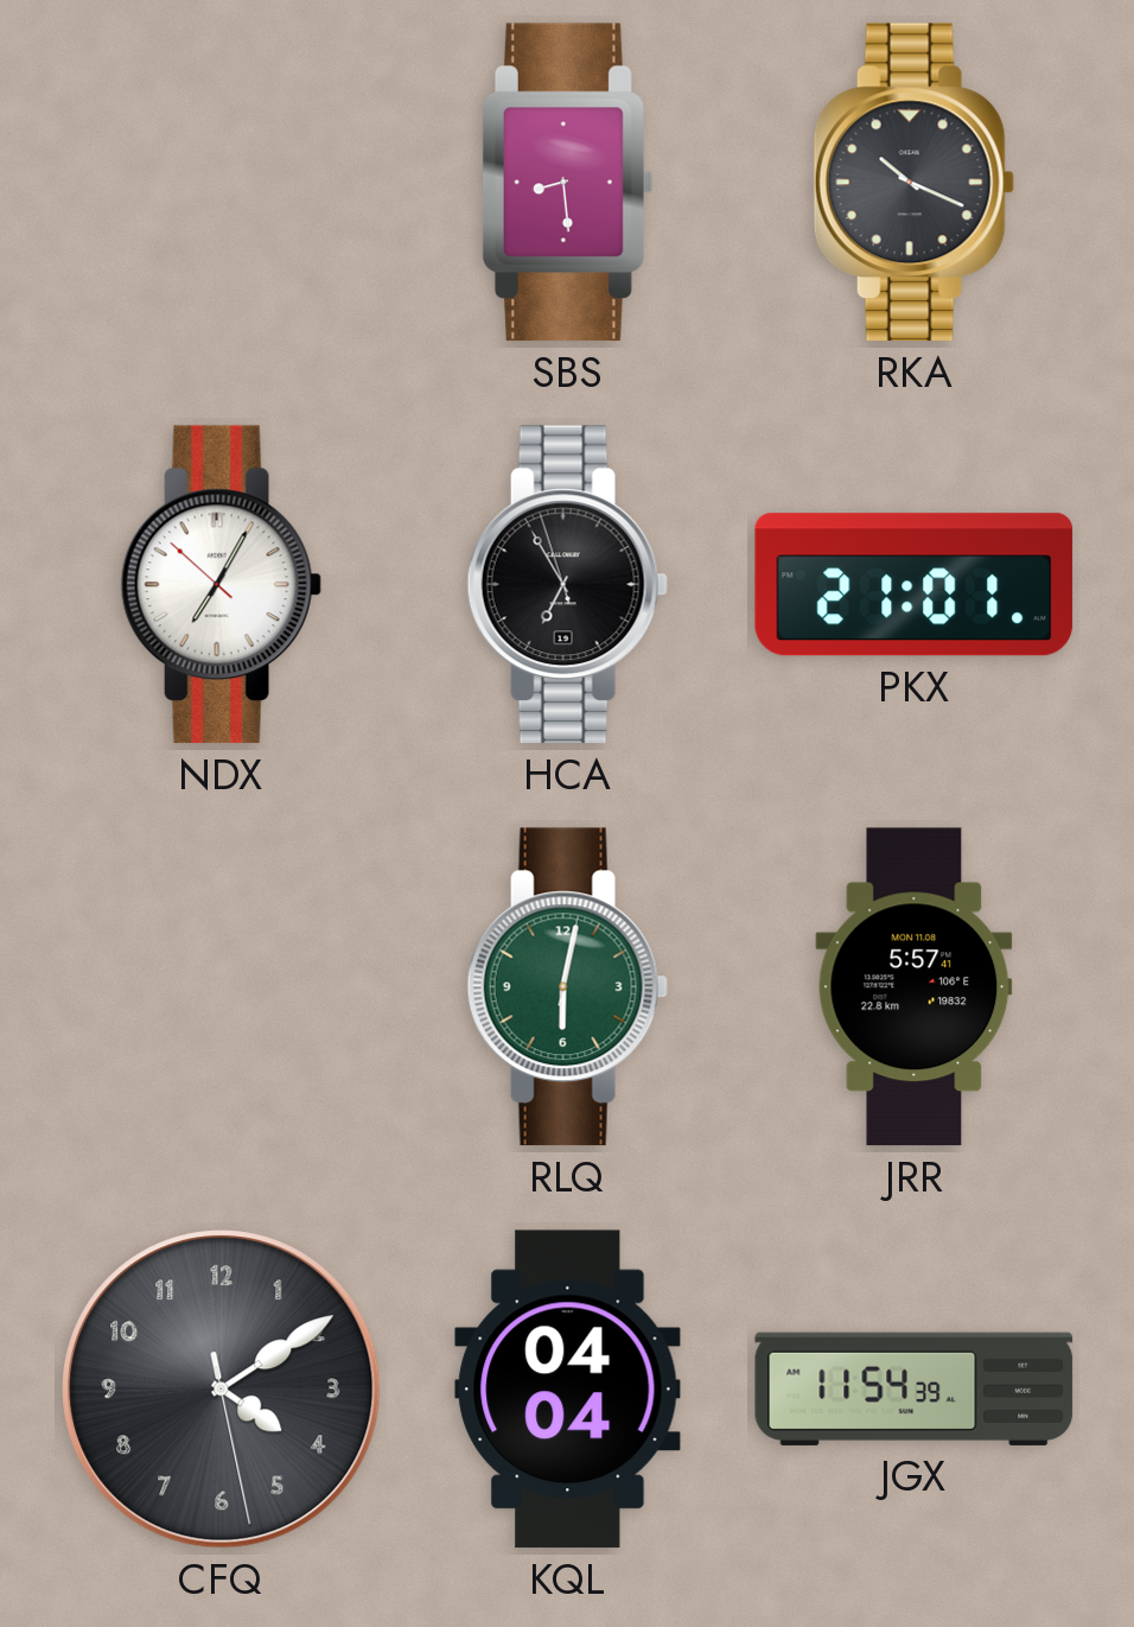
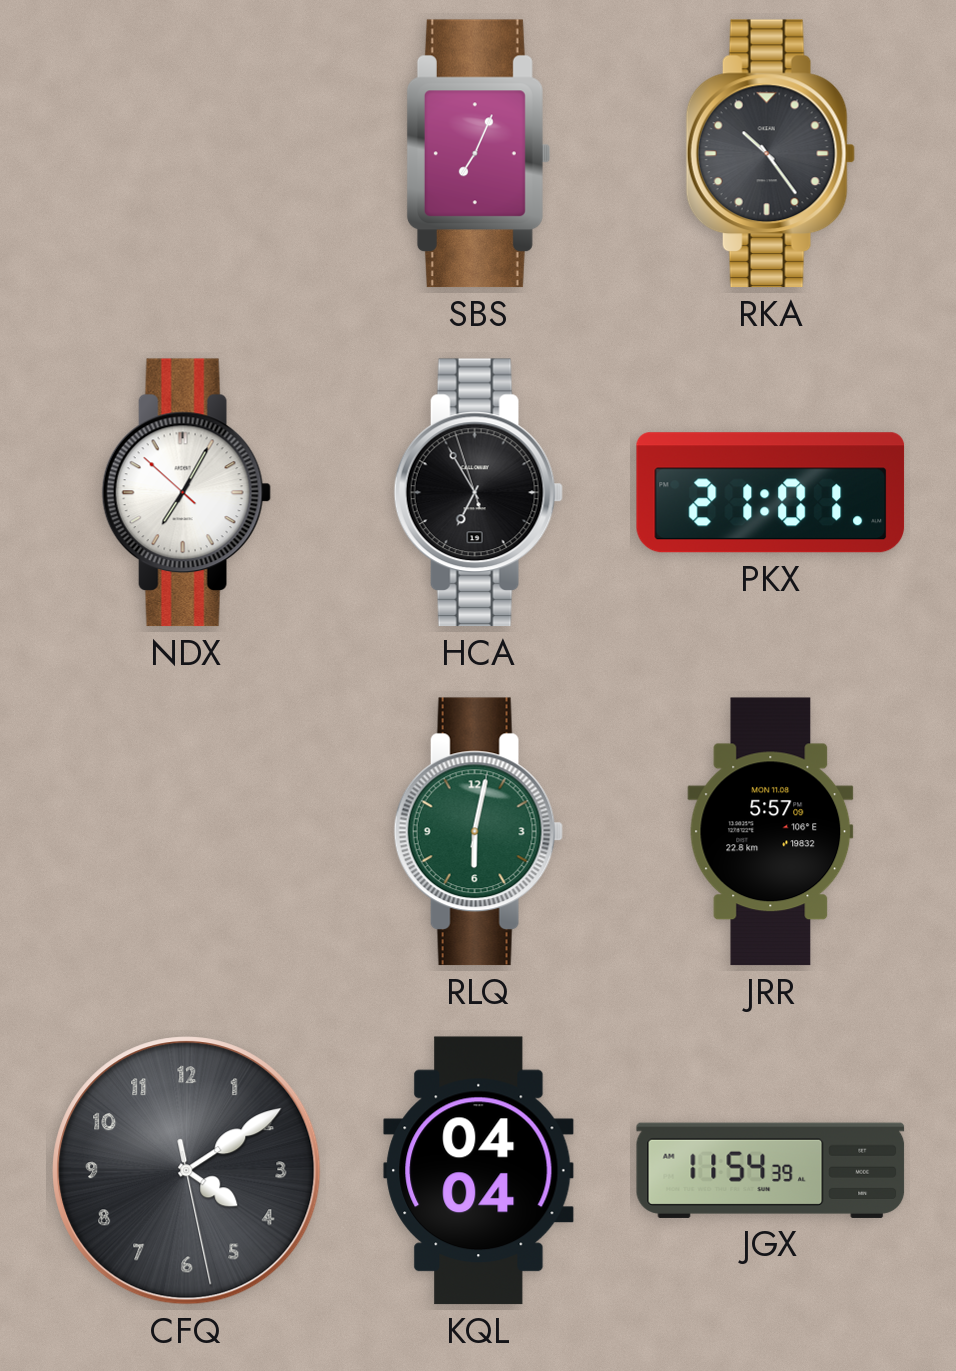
SBS: 8:29 -> 7:04
RKA: 10:19 -> 10:24
JRR: 5:57:41 -> 5:57:09
